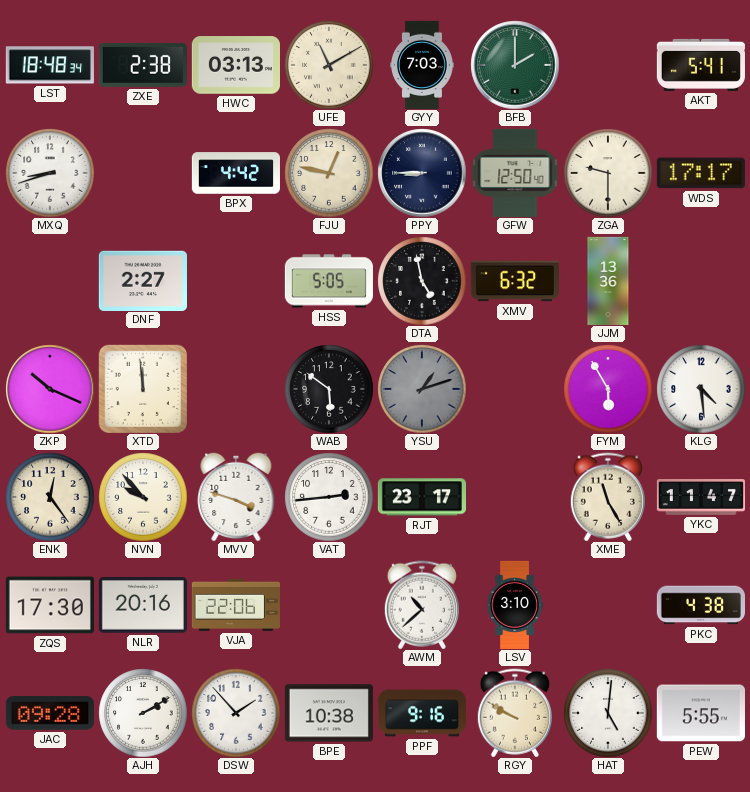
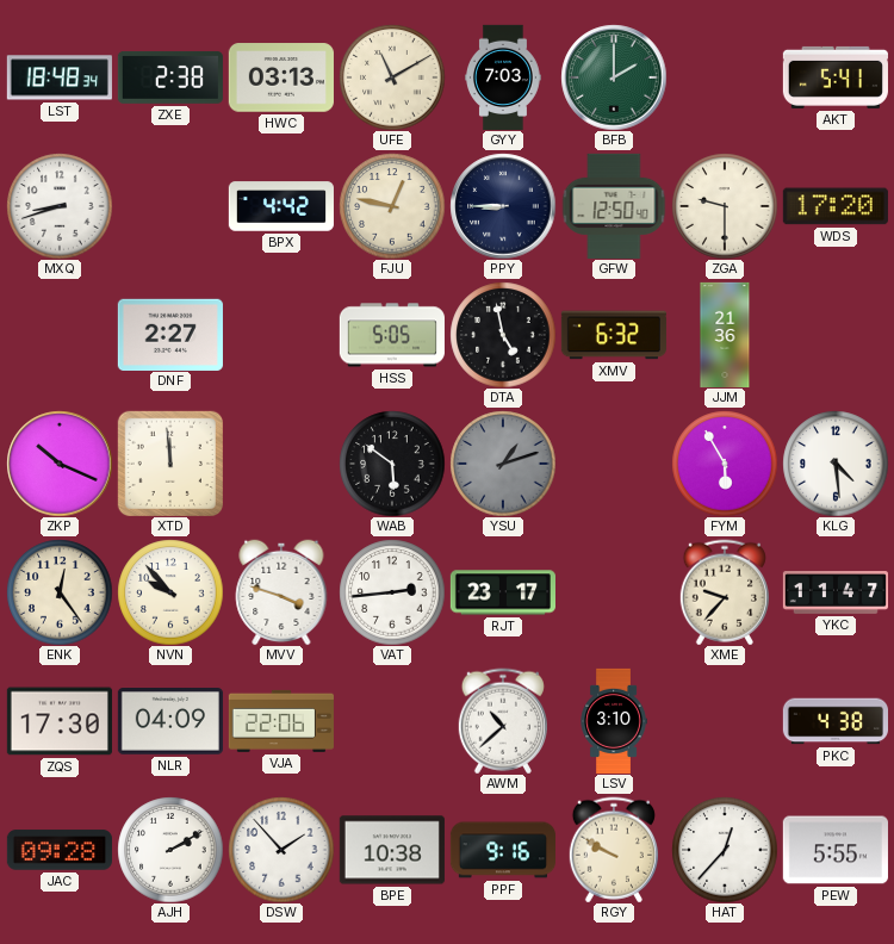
WDS: 17:17 -> 17:20
JJM: 13:36 -> 21:36
XME: 11:25 -> 9:37
NLR: 20:16 -> 04:09
HAT: 5:01 -> 12:37
